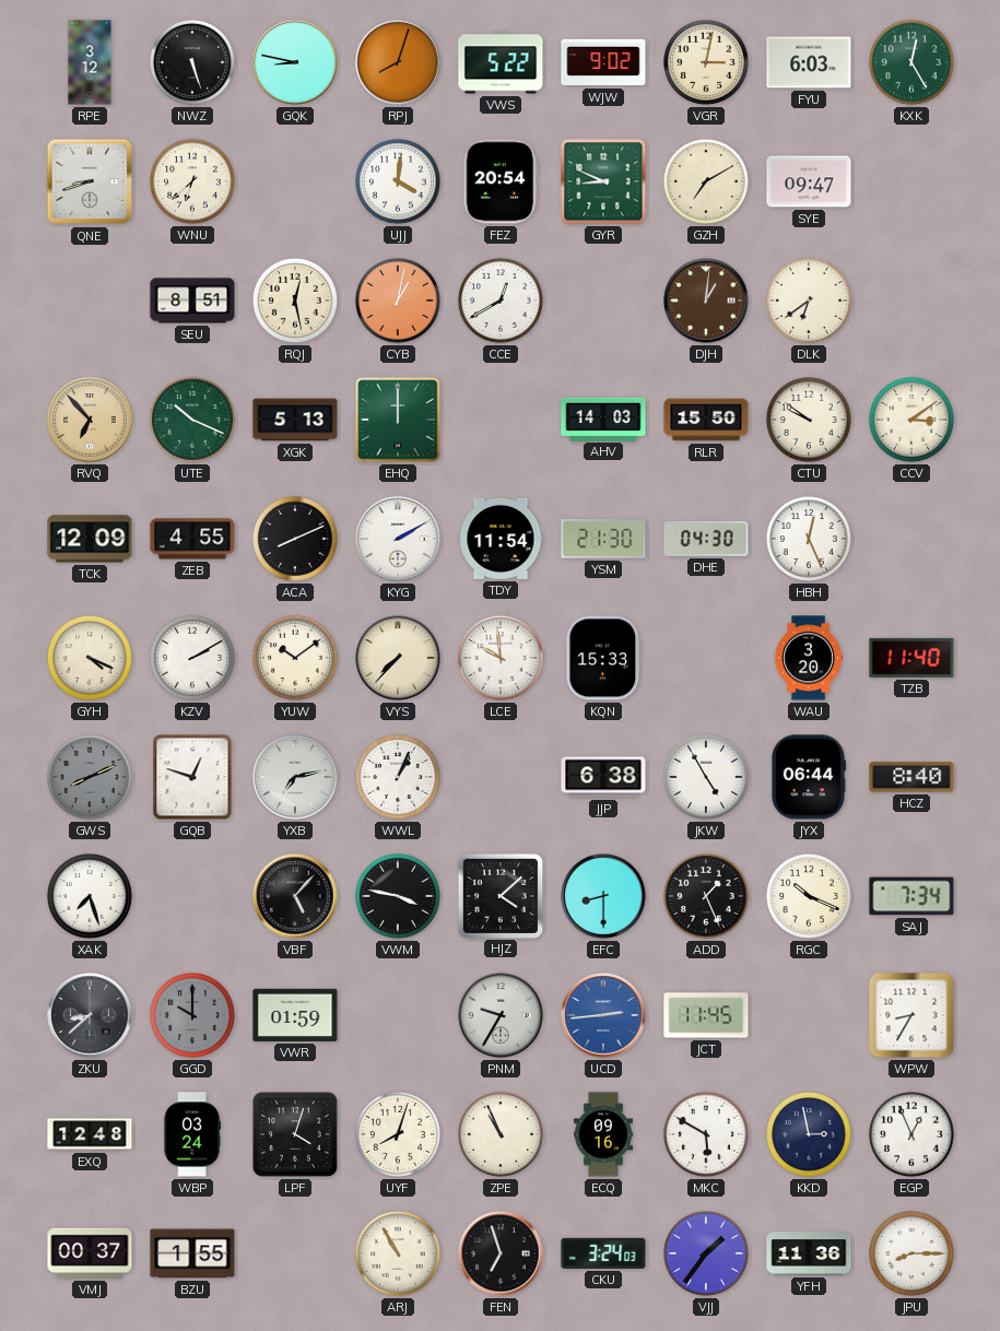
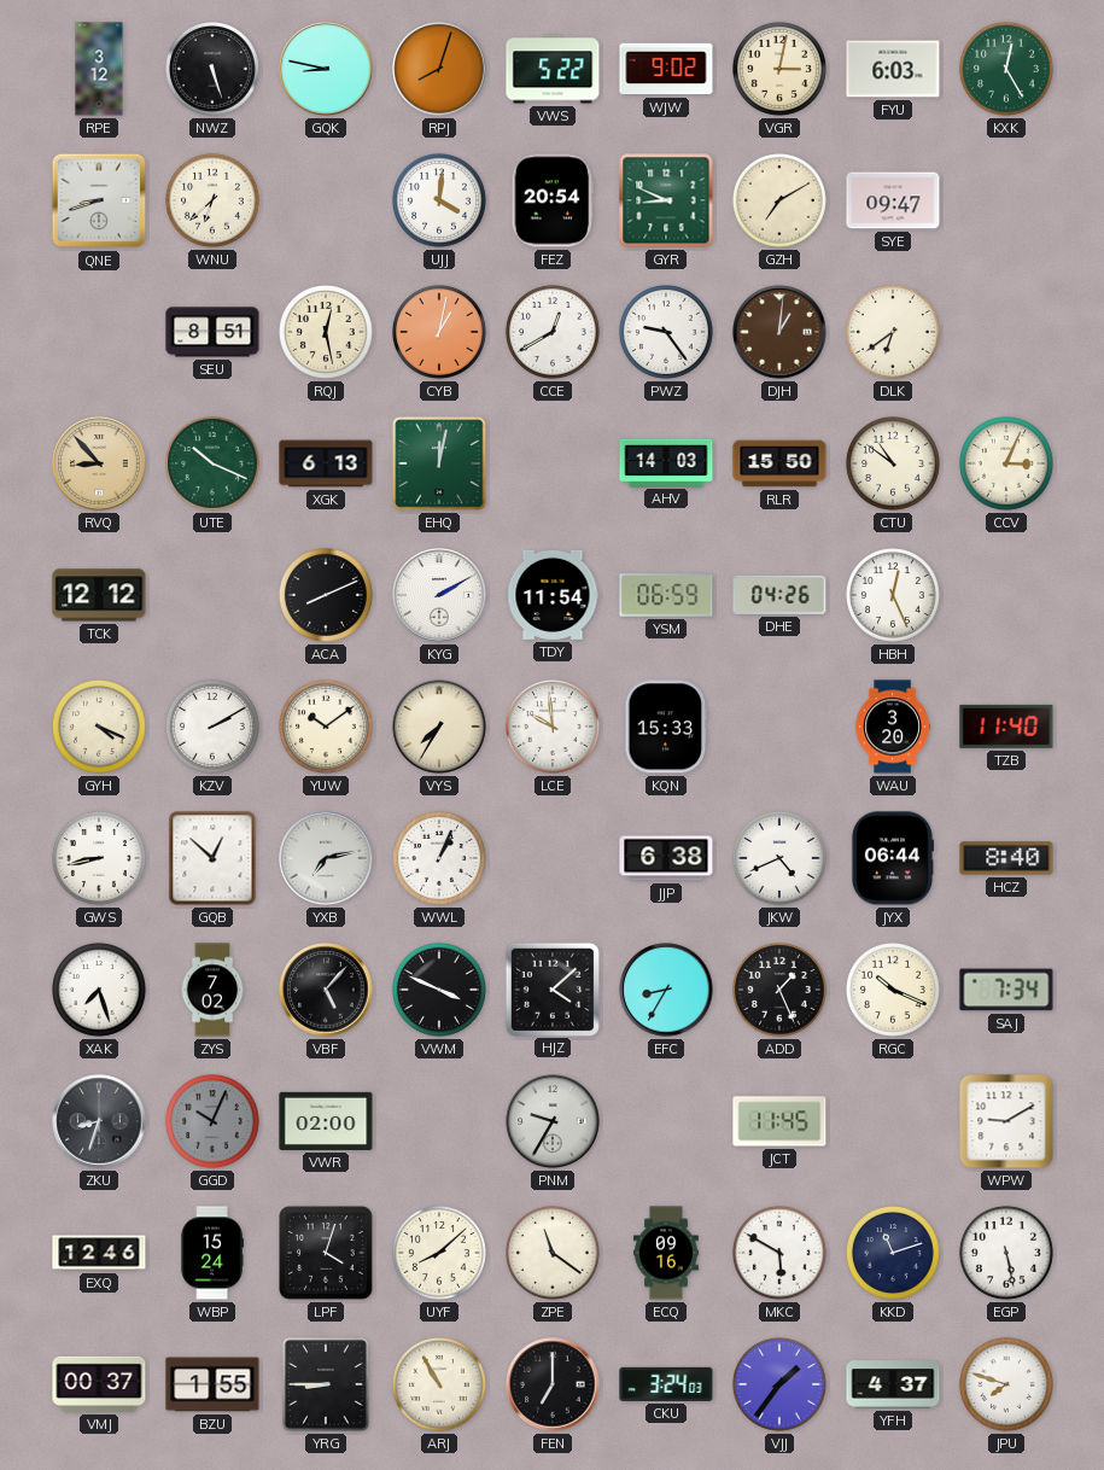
PWZ: none -> 9:24
RVQ: 6:53 -> 8:53
XGK: 5:13 -> 6:13
EHQ: 12:00 -> 12:02
CTU: 9:51 -> 10:51
CCV: 3:09 -> 3:04
TCK: 12:09 -> 12:12
ZEB: 4:55 -> none
YSM: 21:30 -> 06:59
DHE: 04:30 -> 04:26
VYS: 7:37 -> 7:35
GWS: 8:11 -> 8:43
GWS dial: grey -> white
GQB: 12:48 -> 12:52
JKW: 4:55 -> 4:41
ZYS: none -> 7:02
VWM: 3:47 -> 3:49
EFC: 8:30 -> 8:35
ZKU: 8:38 -> 8:33
GGD: 10:00 -> 10:04
VWR: 01:59 -> 02:00
UCD: 2:44 -> none
WPW: 8:35 -> 9:10
EXQ: 12:48 -> 12:46
WBP: 03:24 -> 15:24
UYF: 8:03 -> 8:08
ZPE: 10:56 -> 11:21
KKD: 2:58 -> 11:12
EGP: 12:56 -> 5:28
YRG: none -> 8:45
FEN: 6:57 -> 7:00
YFH: 11:36 -> 4:37
JPU: 8:15 -> 7:48
